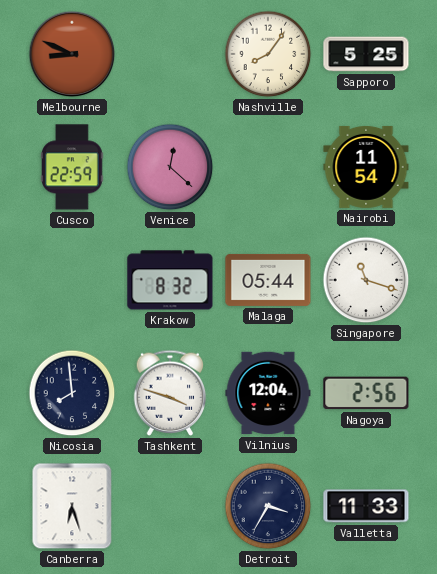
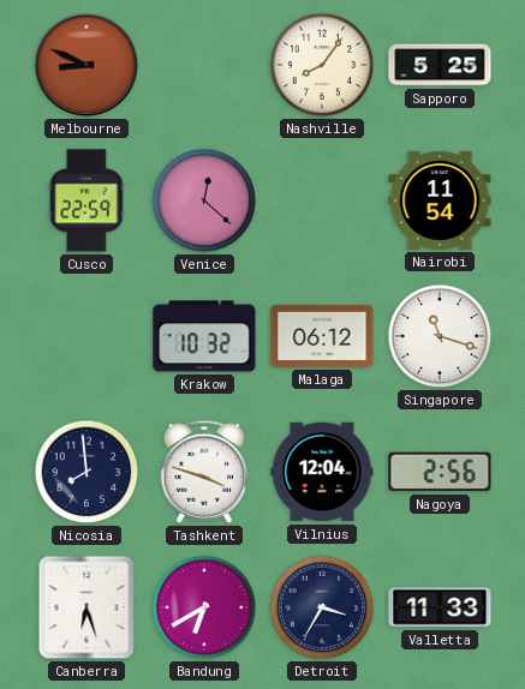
Krakow: 8:32 -> 10:32
Malaga: 05:44 -> 06:12
Bandung: none -> 6:40
